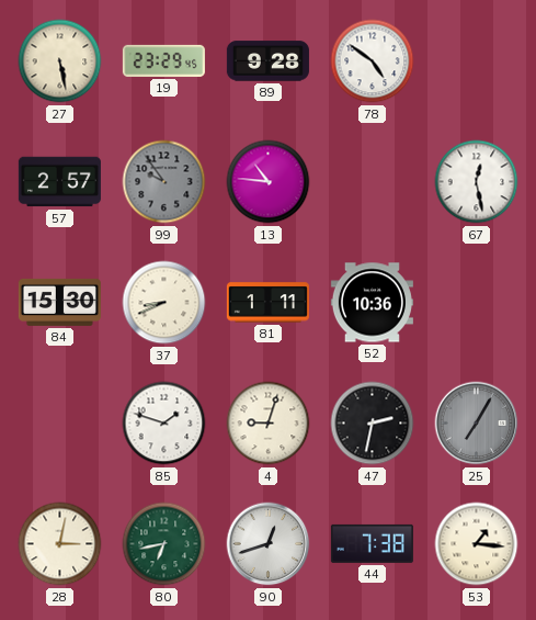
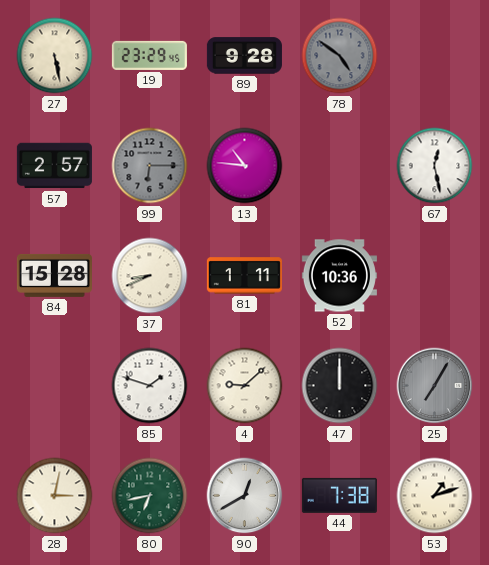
78 dial: white -> grey
99: 9:54 -> 6:15
84: 15:30 -> 15:28
4: 9:03 -> 9:08
47: 2:32 -> 12:00
90: 12:42 -> 12:40
53: 1:16 -> 1:12
